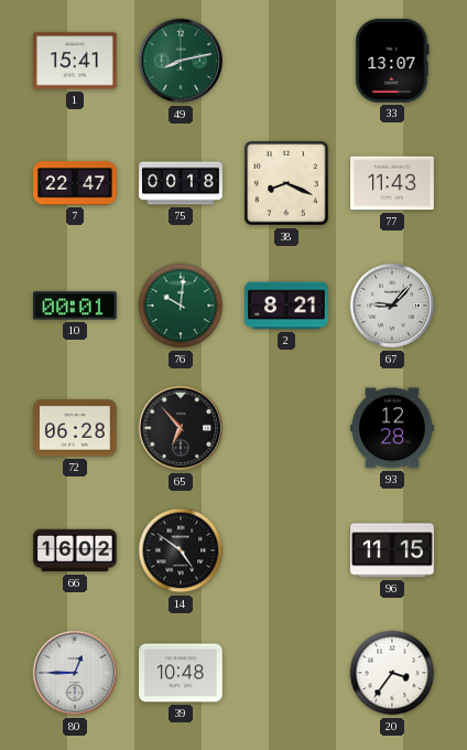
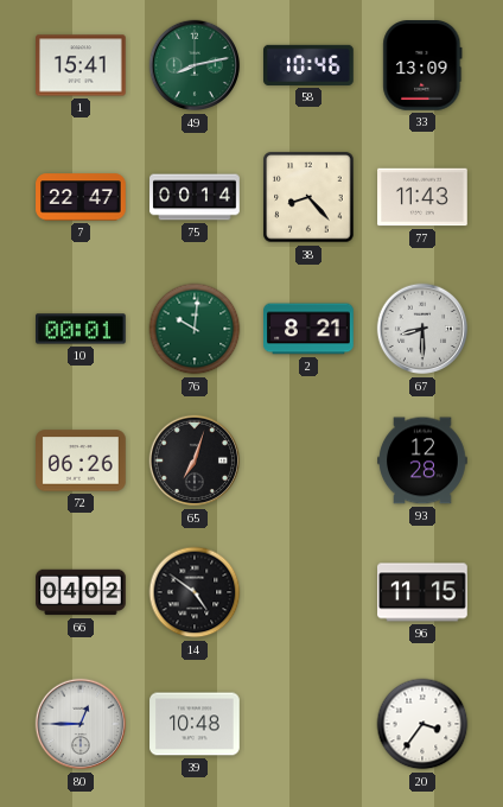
58: none -> 10:46
33: 13:07 -> 13:09
75: 00:18 -> 00:14
38: 8:19 -> 8:23
67: 9:07 -> 8:30
72: 06:28 -> 06:26
65: 6:53 -> 7:03
66: 16:02 -> 04:02
